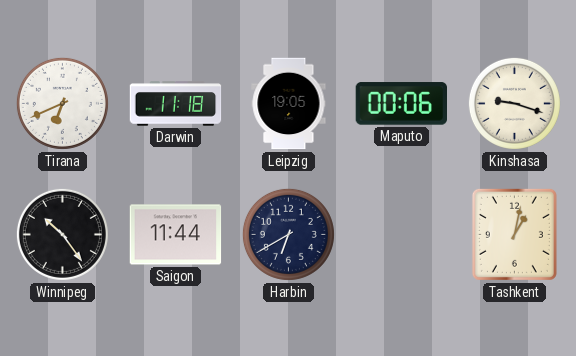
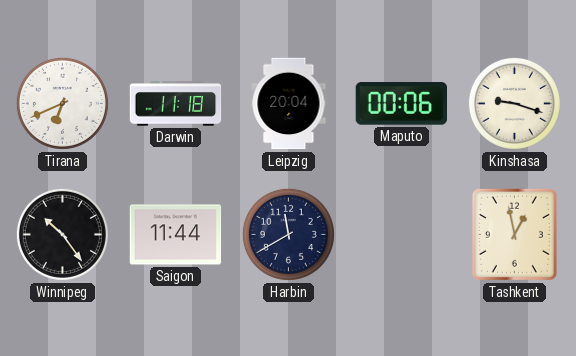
Leipzig: 19:05 -> 20:04
Harbin: 6:40 -> 11:40
Tashkent: 1:02 -> 12:58
